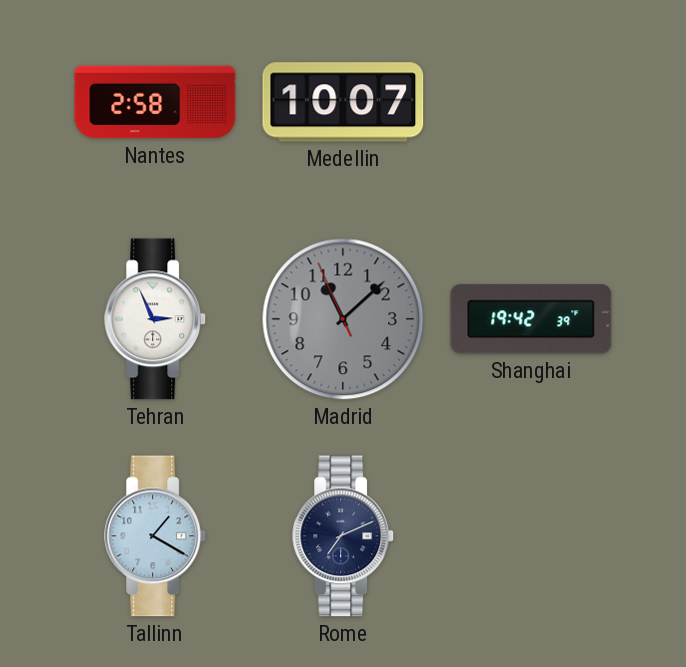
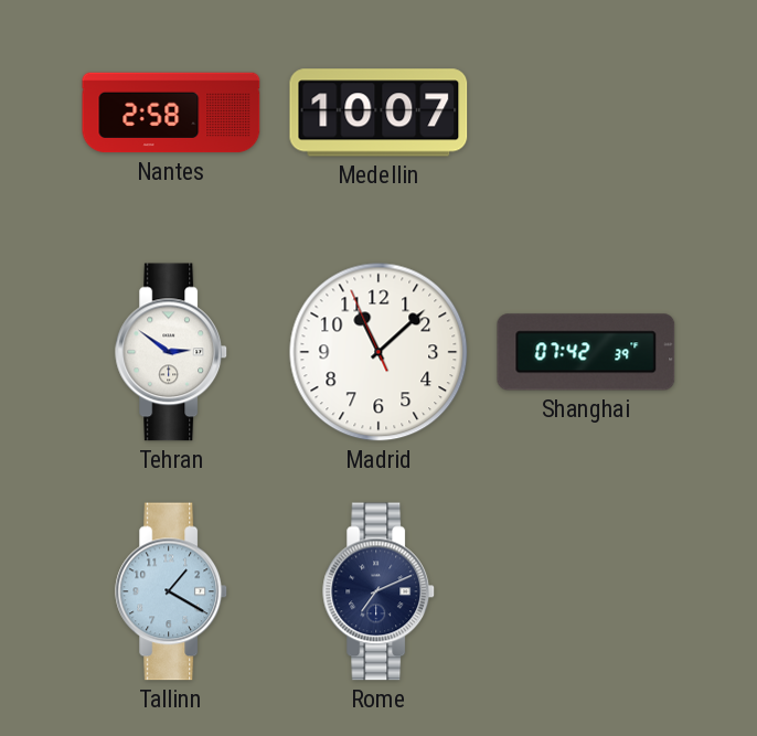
Tehran: 2:56 -> 2:51
Madrid dial: grey -> white
Shanghai: 19:42 -> 07:42
